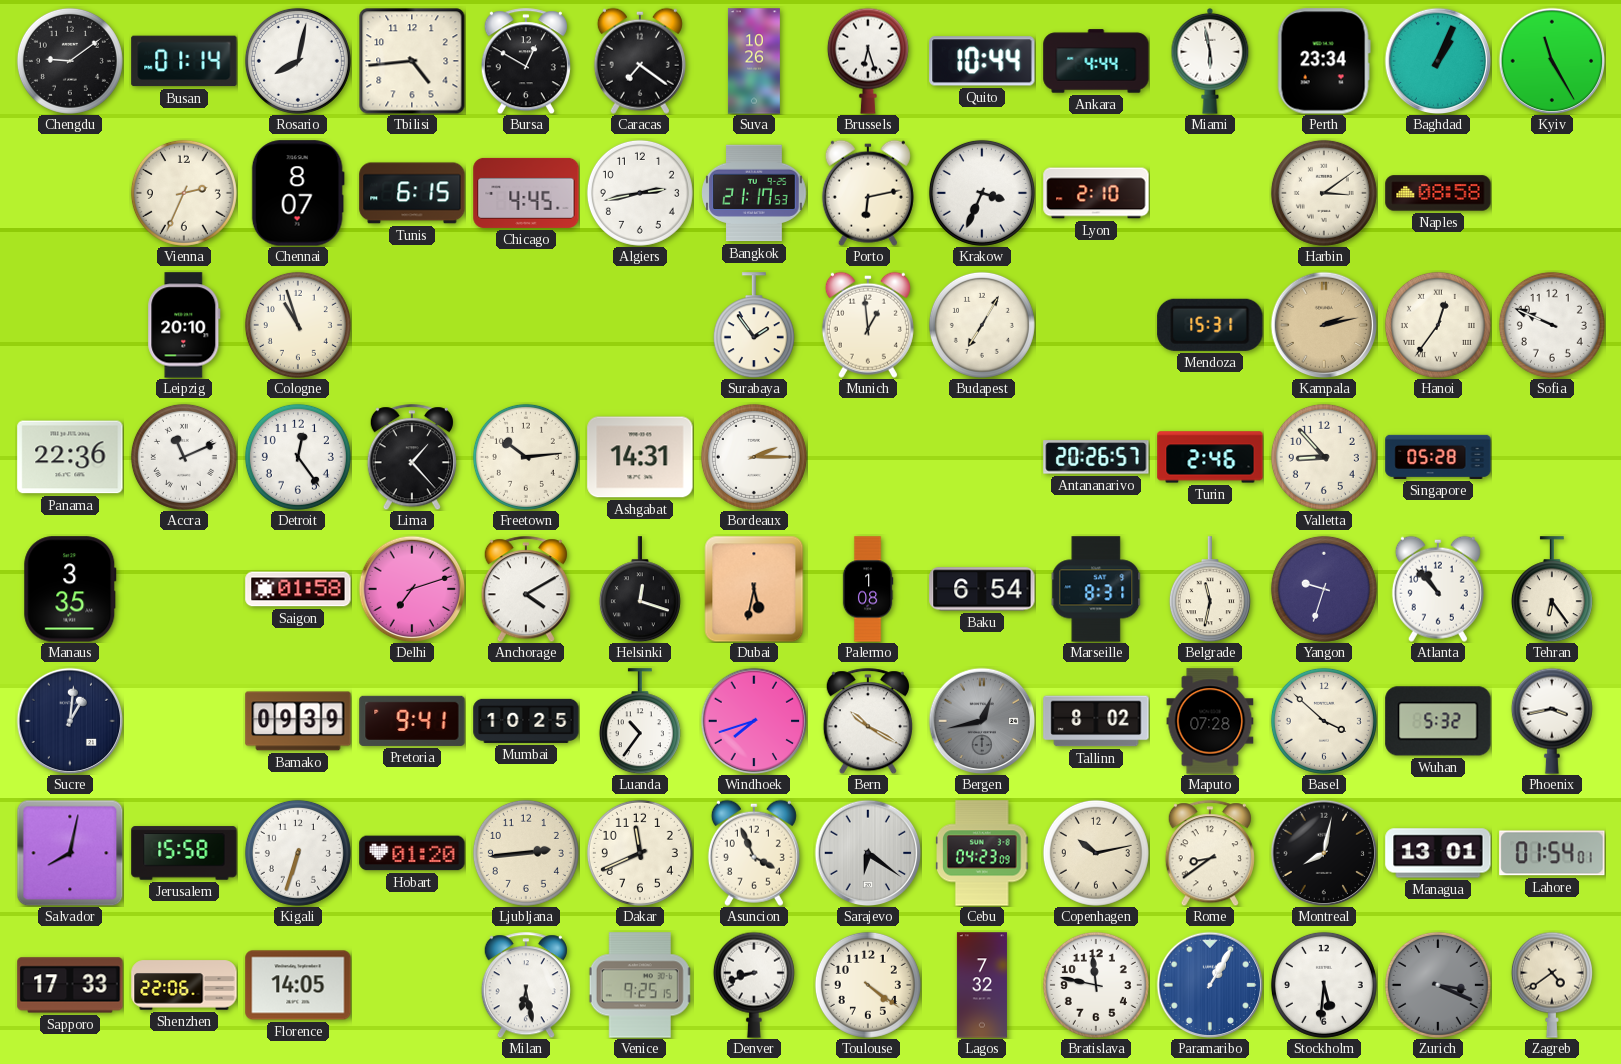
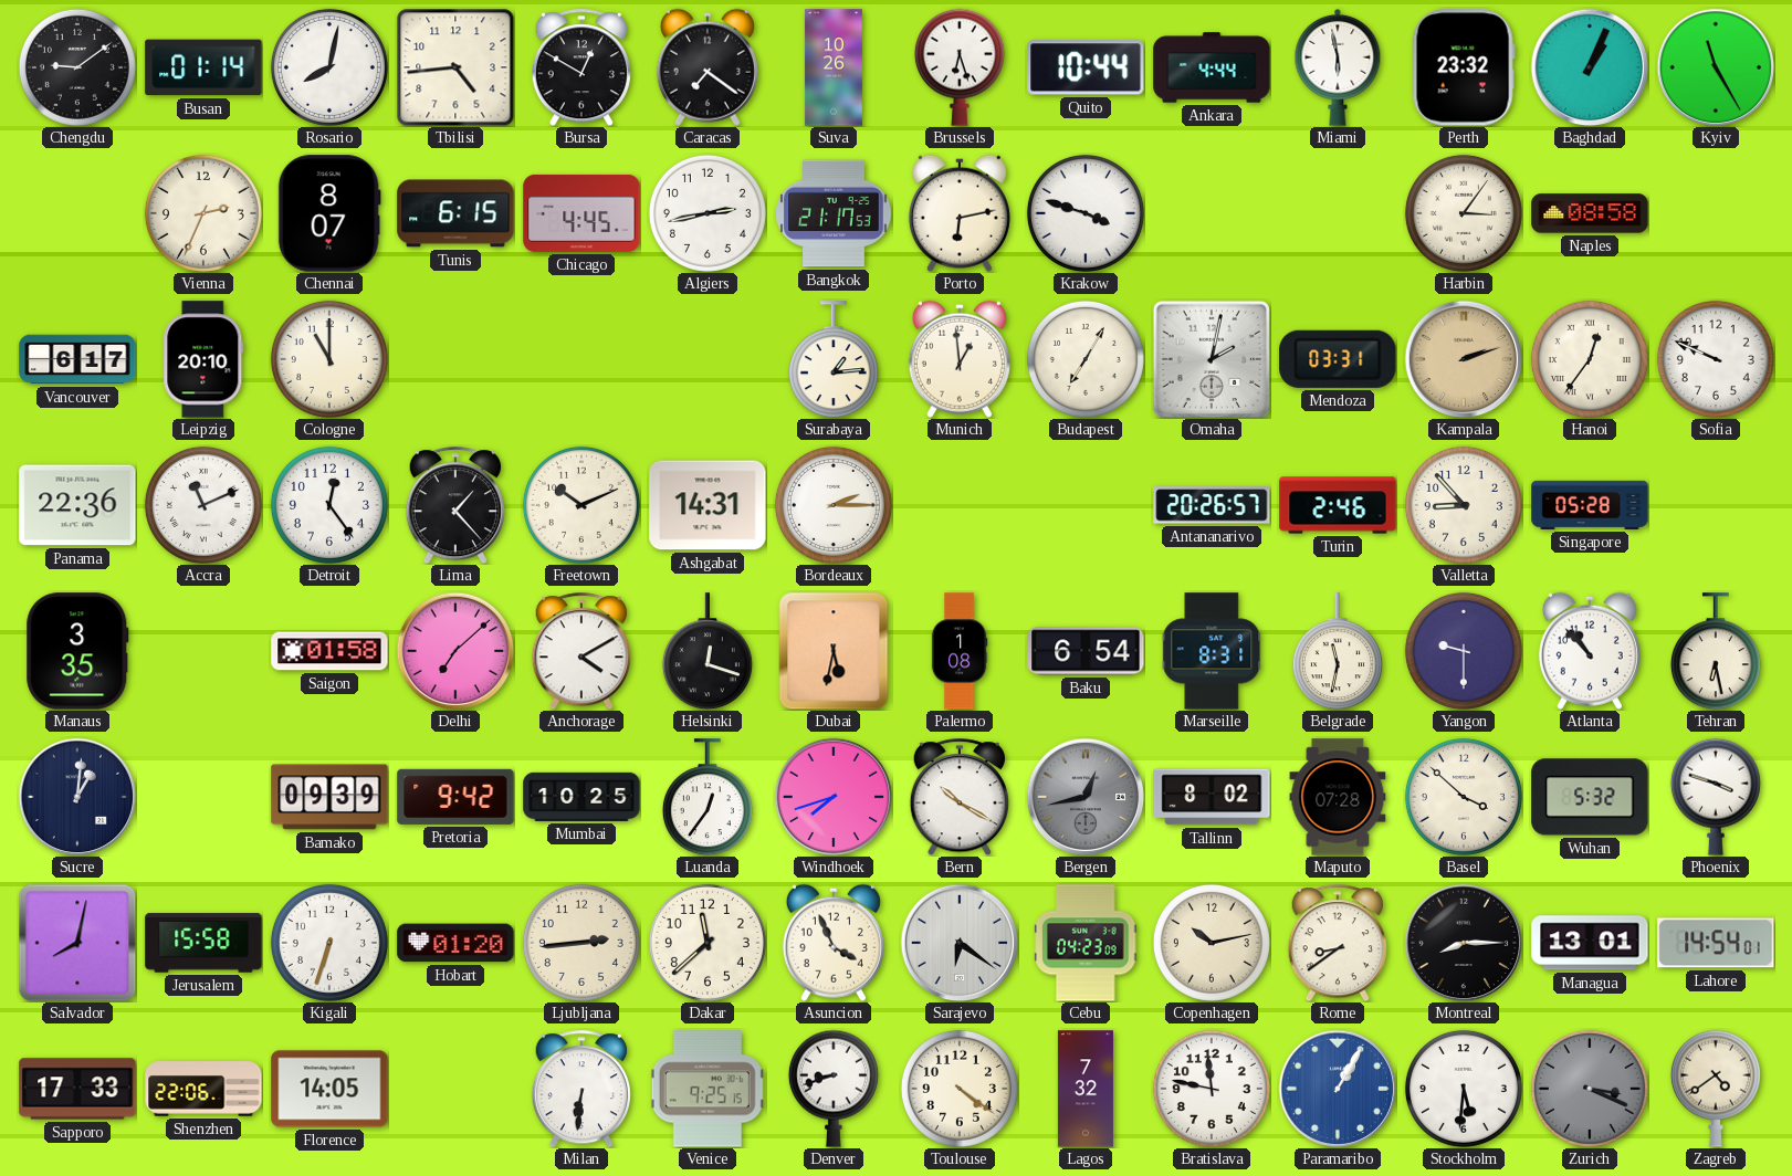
Perth: 23:34 -> 23:32
Krakow: 3:34 -> 3:48
Lyon: 2:10 -> none
Harbin: 3:09 -> 3:06
Vancouver: none -> 6:17
Cologne: 10:57 -> 11:00
Surabaya: 1:54 -> 1:14
Omaha: none -> 2:02
Mendoza: 15:31 -> 03:31
Kampala: 2:13 -> 2:12
Freetown: 10:14 -> 10:11
Delhi: 7:12 -> 7:08
Yangon: 9:33 -> 9:30
Tehran: 6:24 -> 6:28
Pretoria: 9:41 -> 9:42
Luanda: 10:36 -> 12:36
Phoenix: 3:43 -> 3:48
Dakar: 11:41 -> 11:38
Montreal: 8:02 -> 8:15
Lahore: 01:54 -> 14:54
Milan: 6:28 -> 6:31
